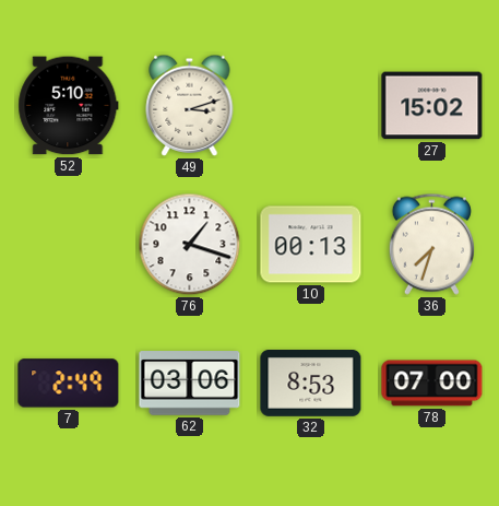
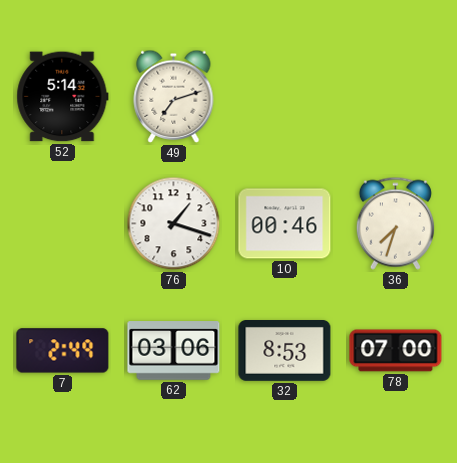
52: 5:10 -> 5:14
49: 3:12 -> 7:12
27: 15:02 -> none
10: 00:13 -> 00:46
